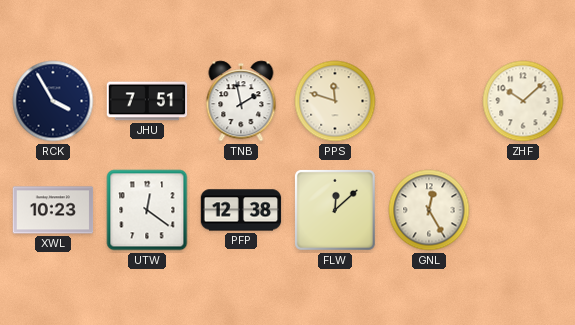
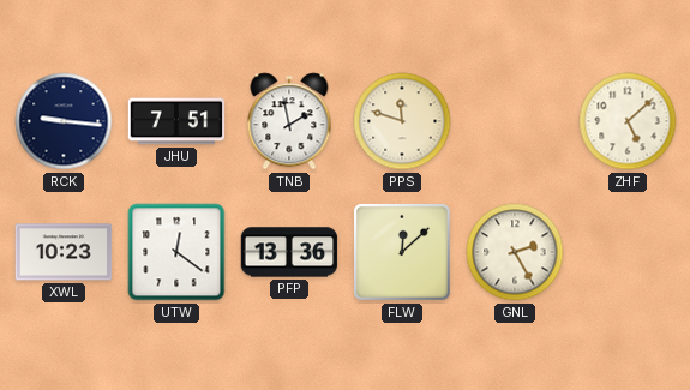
RCK: 3:55 -> 9:16
ZHF: 10:08 -> 5:08
PFP: 12:38 -> 13:36
GNL: 12:25 -> 2:25
